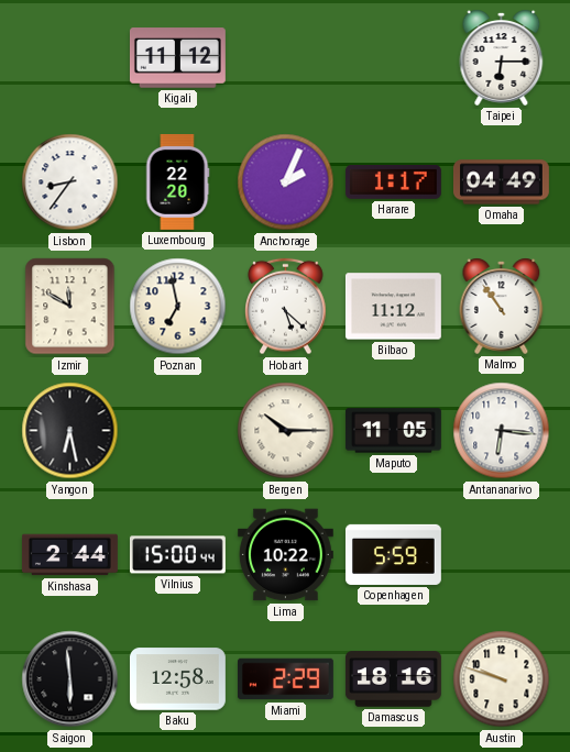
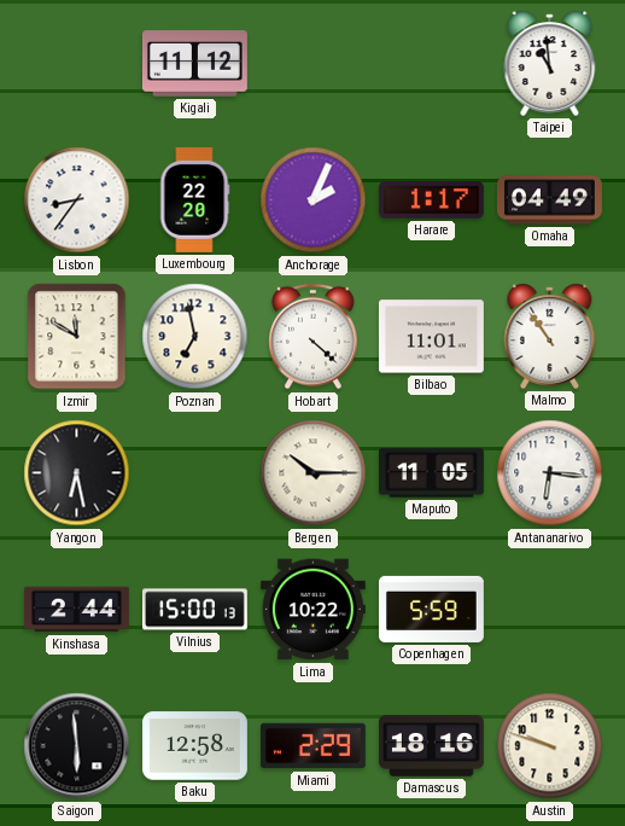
Taipei: 6:15 -> 10:59
Hobart: 5:22 -> 4:22
Bilbao: 11:12 -> 11:01
Vilnius: 15:00:44 -> 15:00:13
